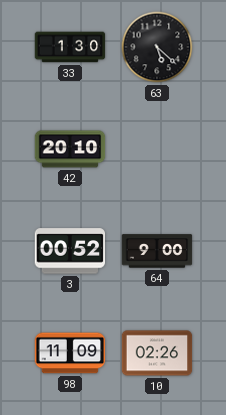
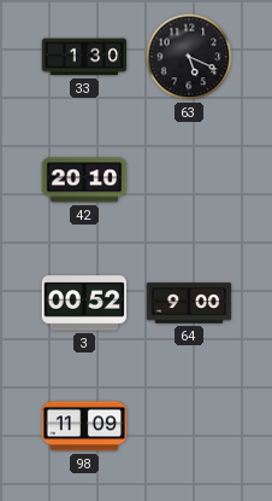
63: 5:22 -> 5:19
10: 02:26 -> none
